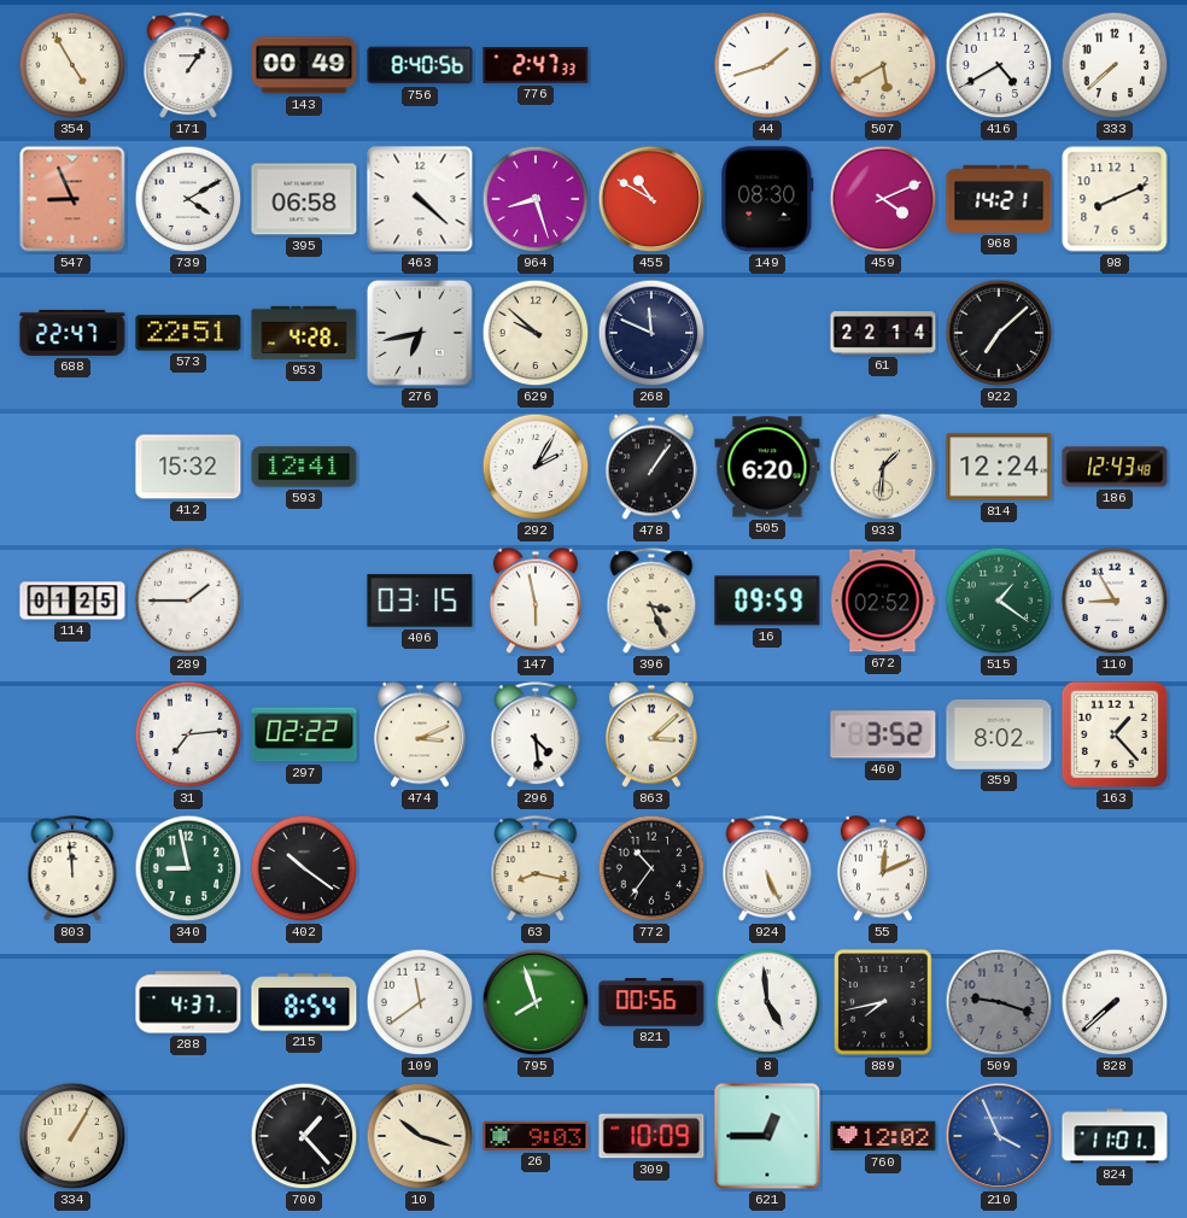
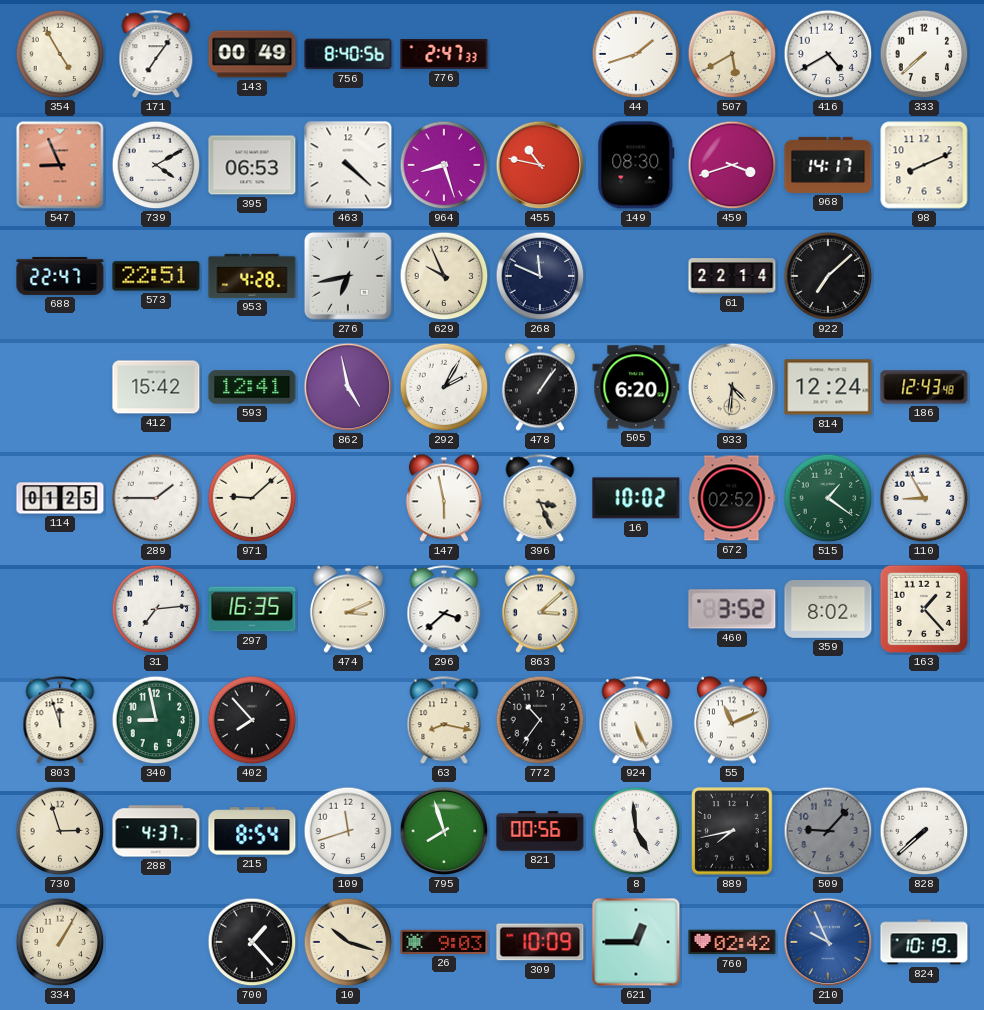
171: 1:06 -> 7:06
395: 06:58 -> 06:53
455: 10:50 -> 10:47
459: 4:11 -> 3:42
968: 14:21 -> 14:17
629: 9:52 -> 9:56
412: 15:32 -> 15:42
862: none -> 4:58
933: 1:31 -> 4:31
971: none -> 9:08
406: 03:15 -> none
16: 09:59 -> 10:02
297: 02:22 -> 16:35
296: 4:29 -> 3:38
803: 11:59 -> 11:57
402: 10:21 -> 7:53
55: 12:11 -> 11:11
730: none -> 2:57
109: 11:39 -> 11:42
509: 9:18 -> 9:07
760: 12:02 -> 02:42
210: 3:56 -> 9:56
824: 11:01 -> 10:19
